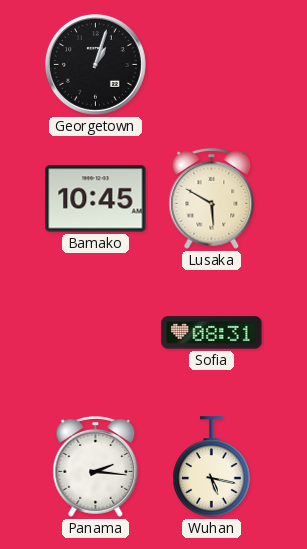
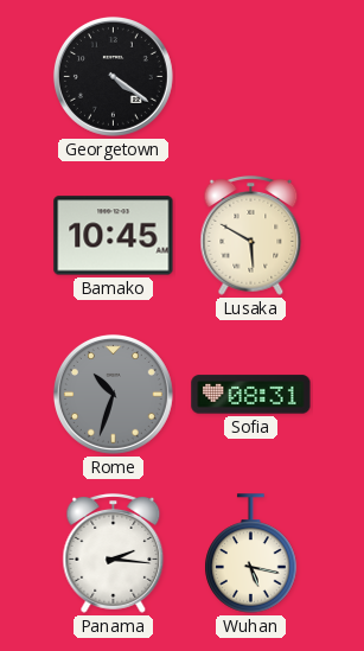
Georgetown: 1:03 -> 4:21
Rome: none -> 10:33
